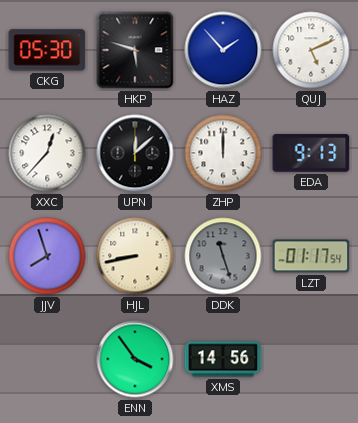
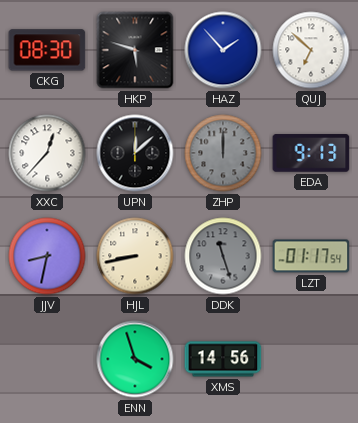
CKG: 05:30 -> 08:30
QUJ: 5:11 -> 6:52
ZHP dial: white -> grey
JJV: 7:57 -> 8:32
ENN: 3:54 -> 3:57
